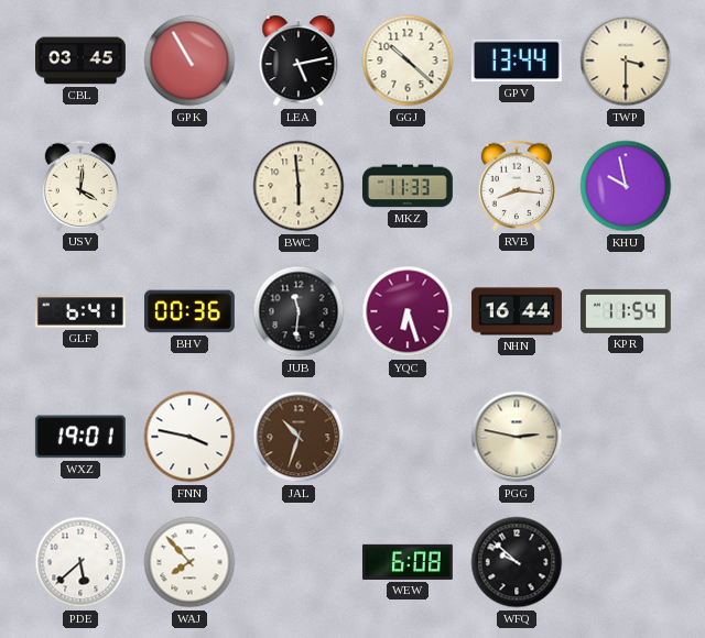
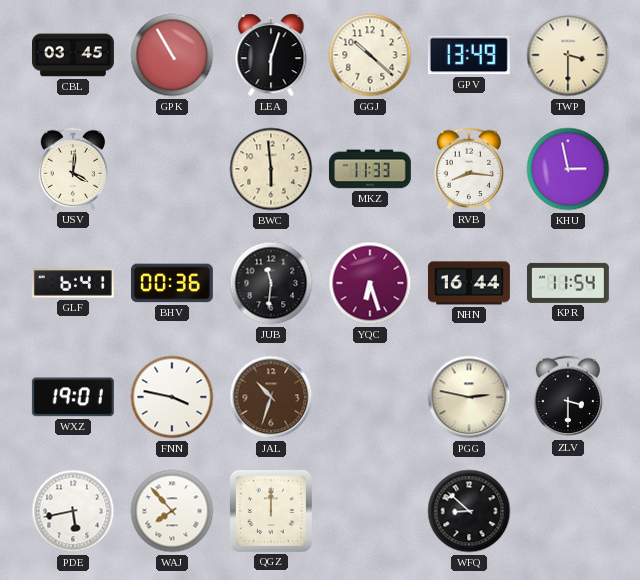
LEA: 5:13 -> 6:03
GPV: 13:44 -> 13:49
KHU: 9:58 -> 2:58
ZLV: none -> 3:30
PDE: 5:38 -> 5:43
QGZ: none -> 12:00
WEW: 6:08 -> none
WFQ: 9:52 -> 8:52
